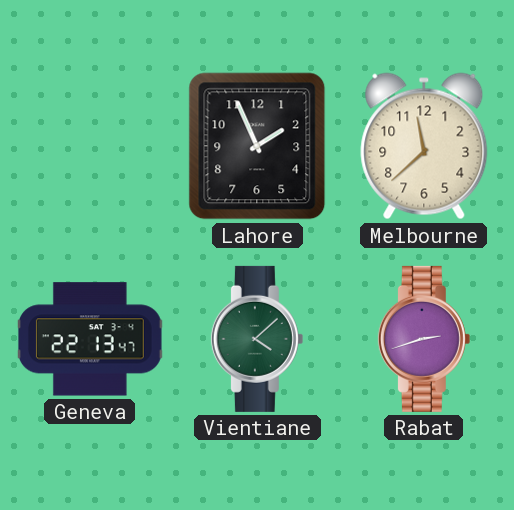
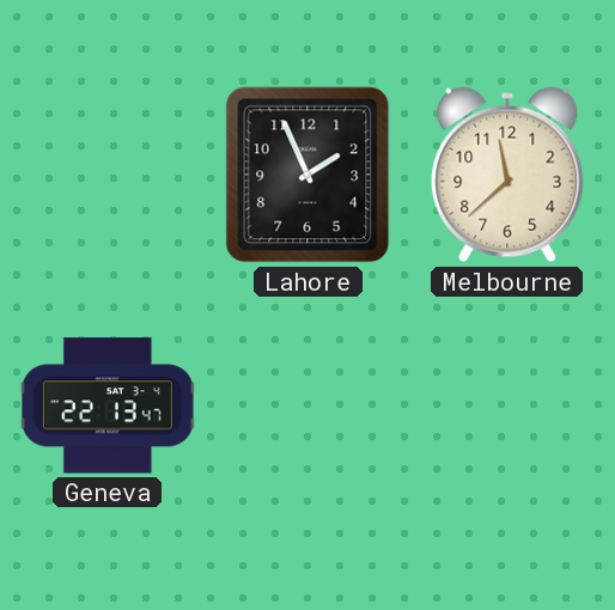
Vientiane: 4:08 -> none
Rabat: 2:42 -> none
